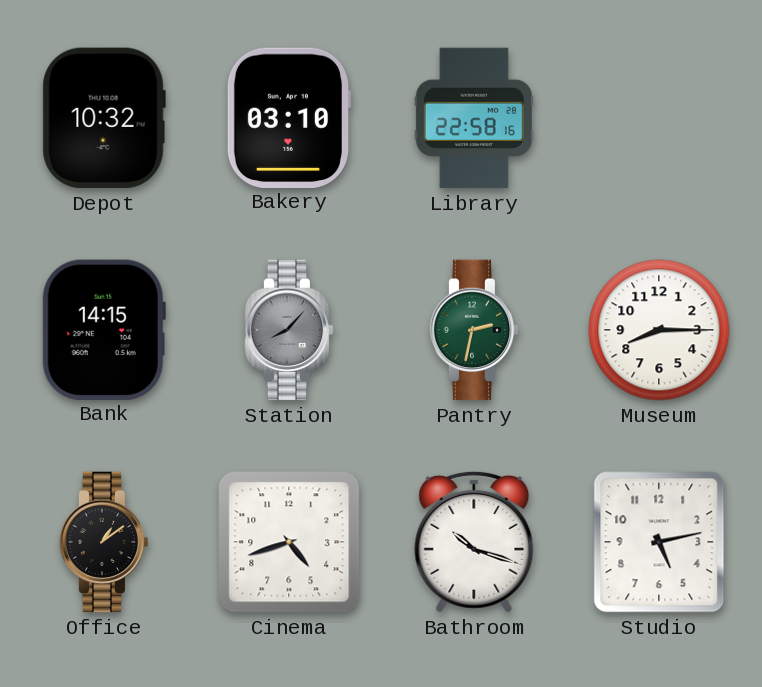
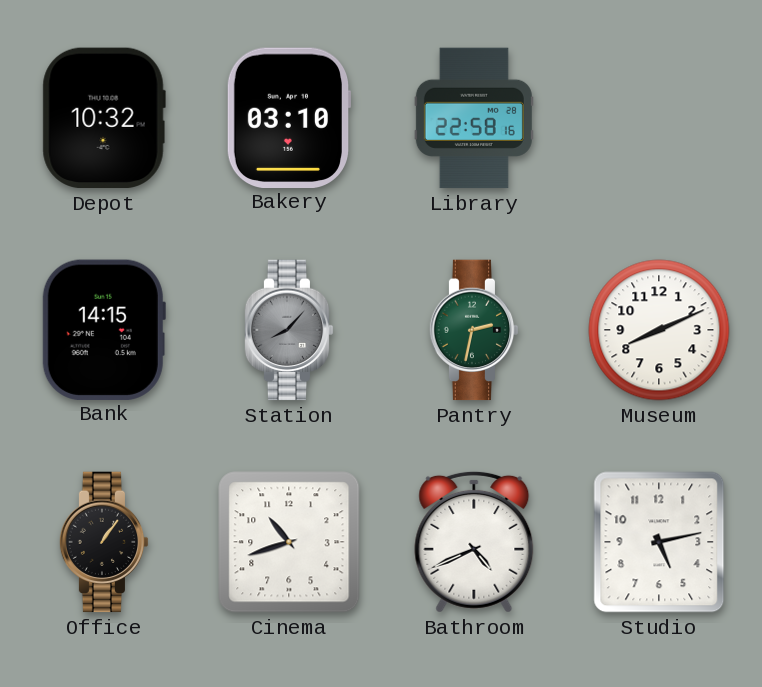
Museum: 8:15 -> 8:11
Office: 1:09 -> 1:06
Cinema: 4:42 -> 10:42
Bathroom: 10:18 -> 4:41
